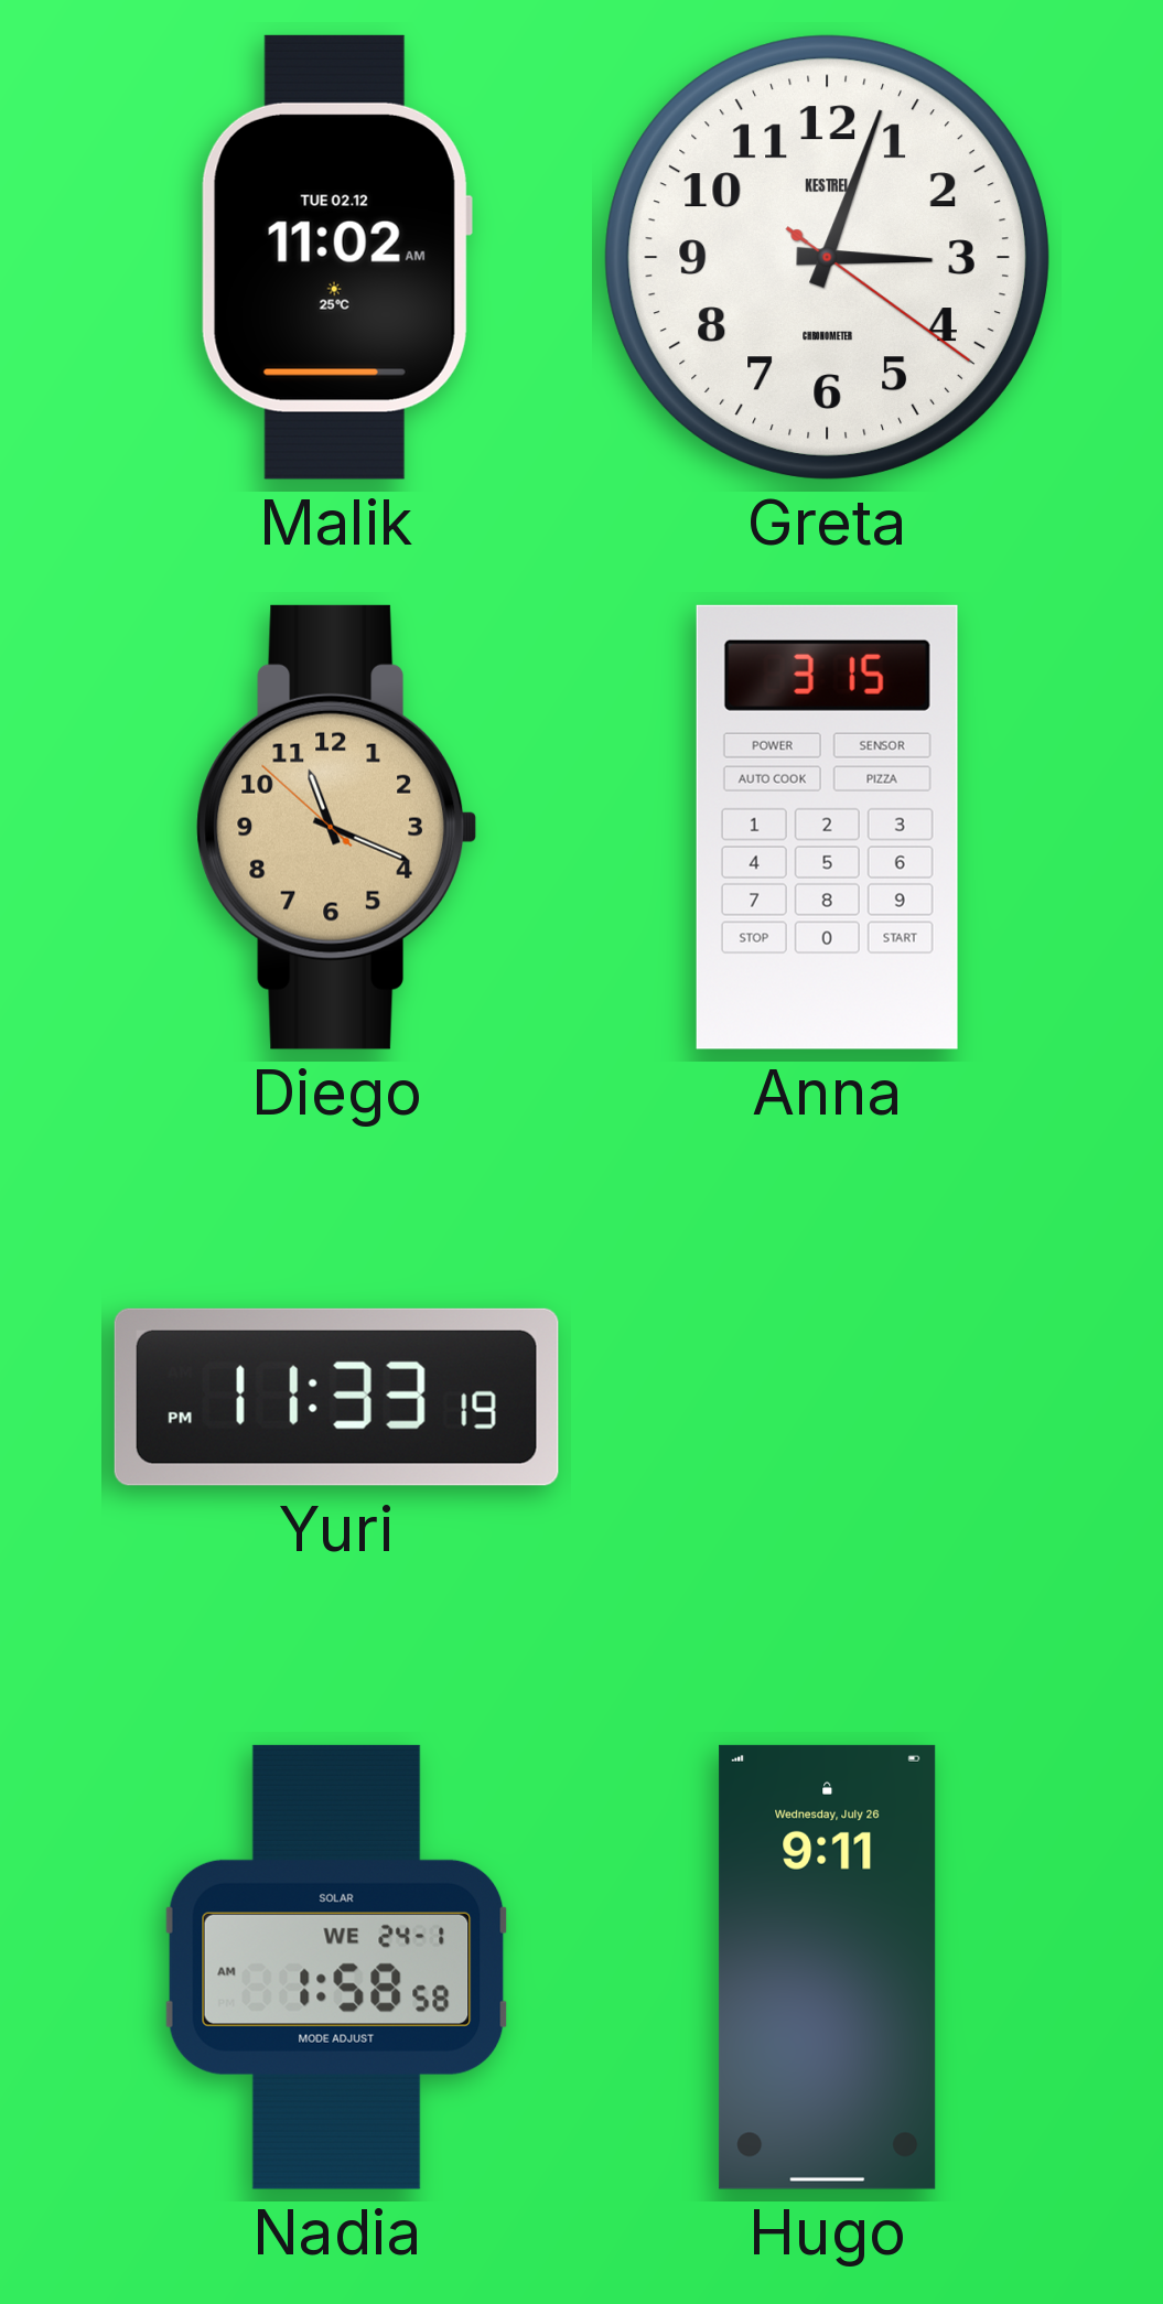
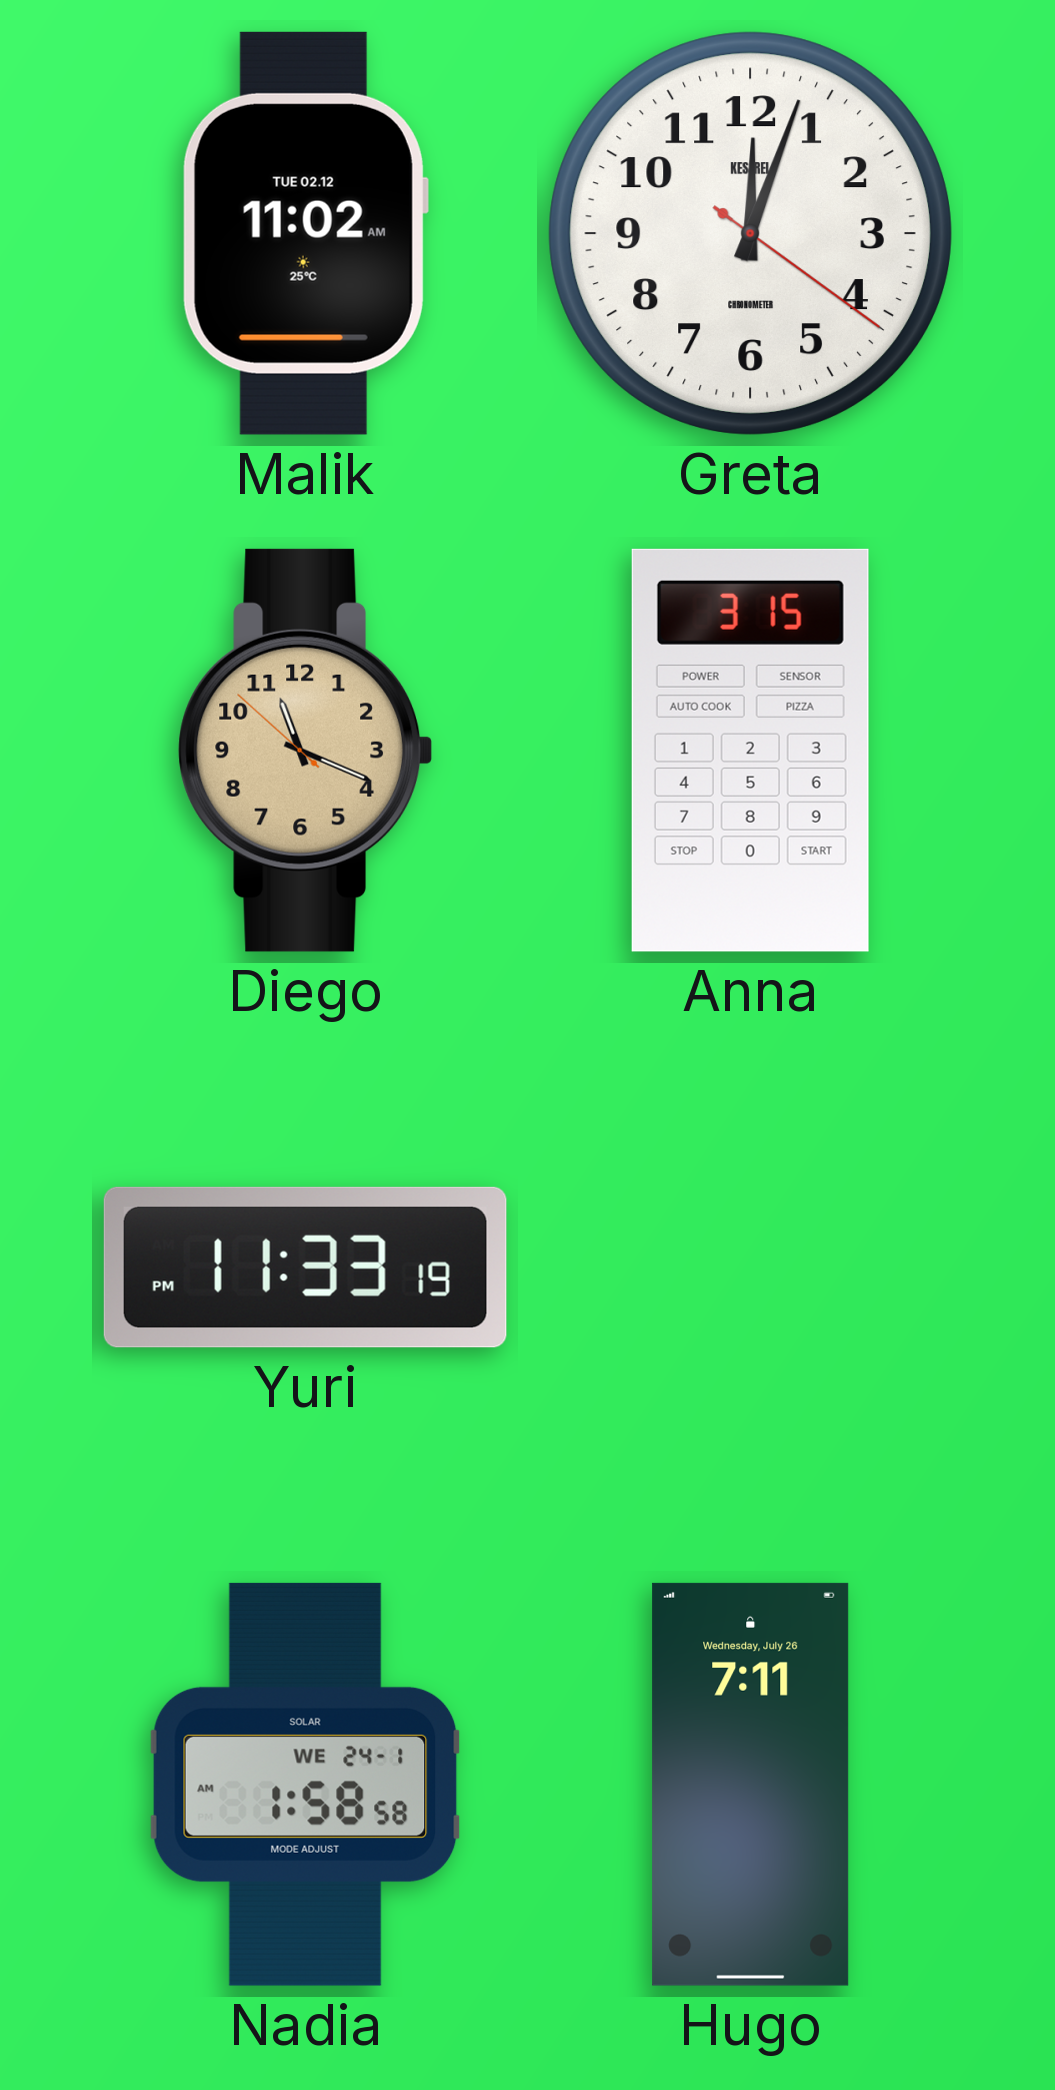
Greta: 3:03 -> 12:03
Hugo: 9:11 -> 7:11
